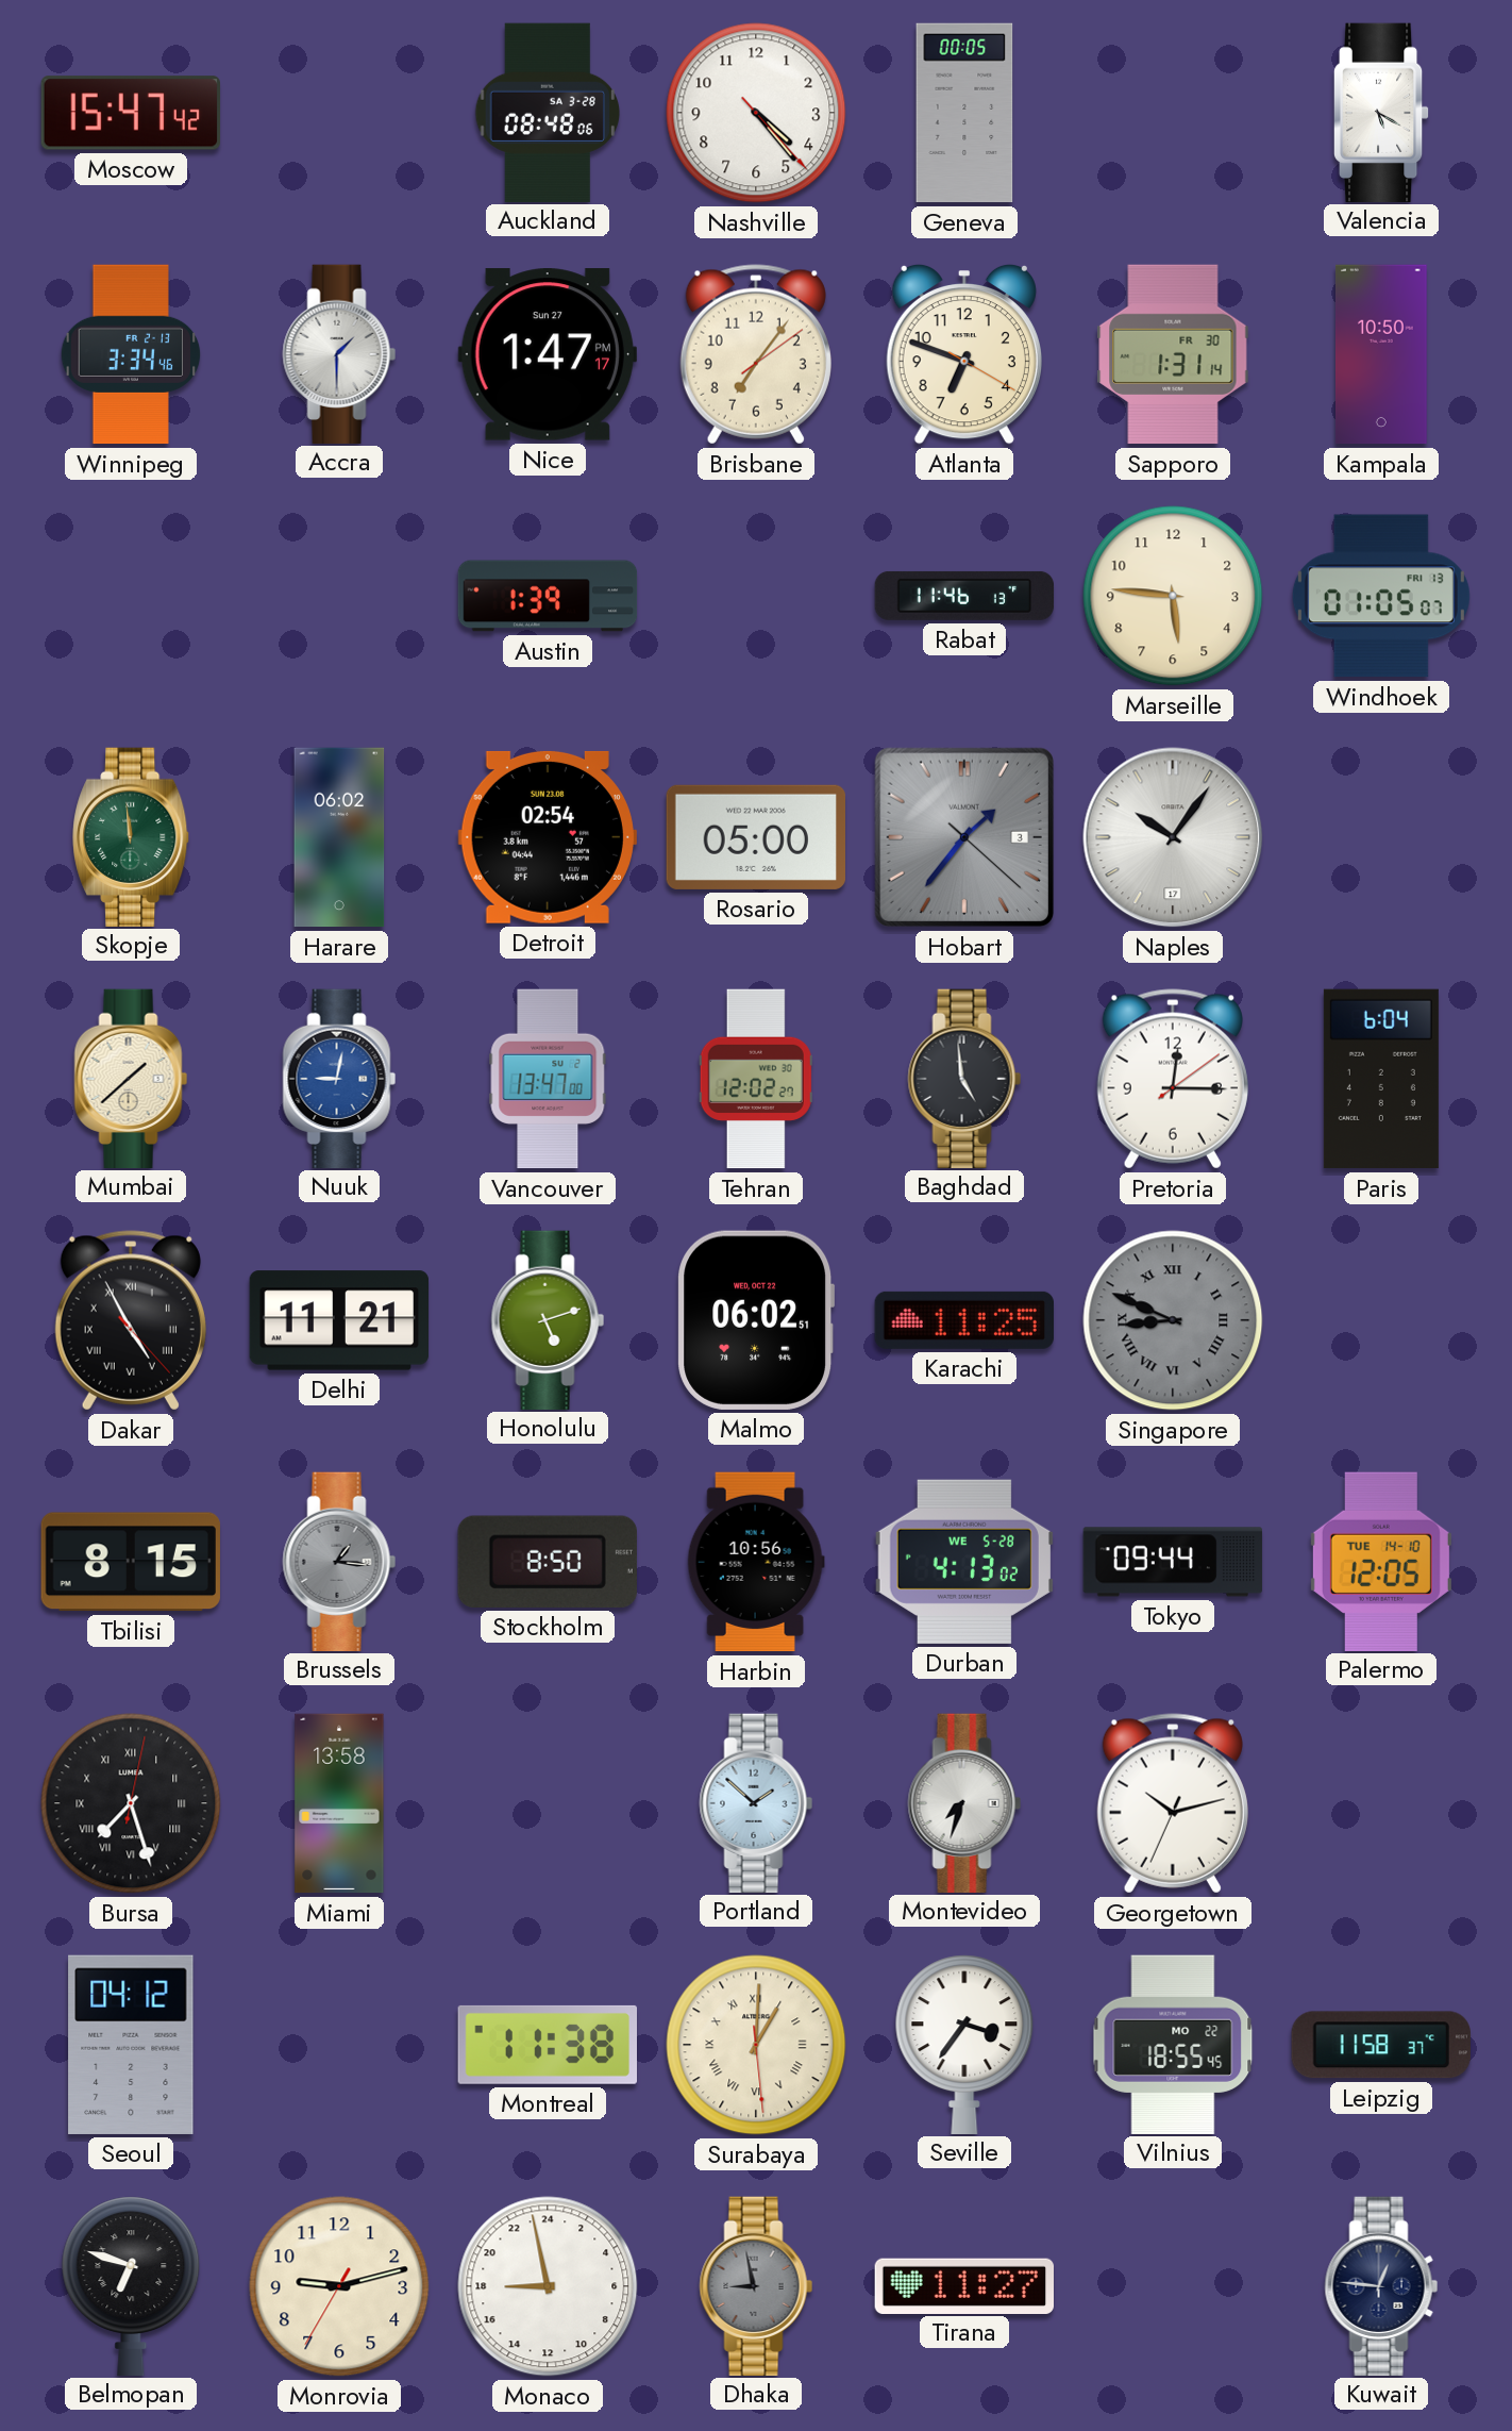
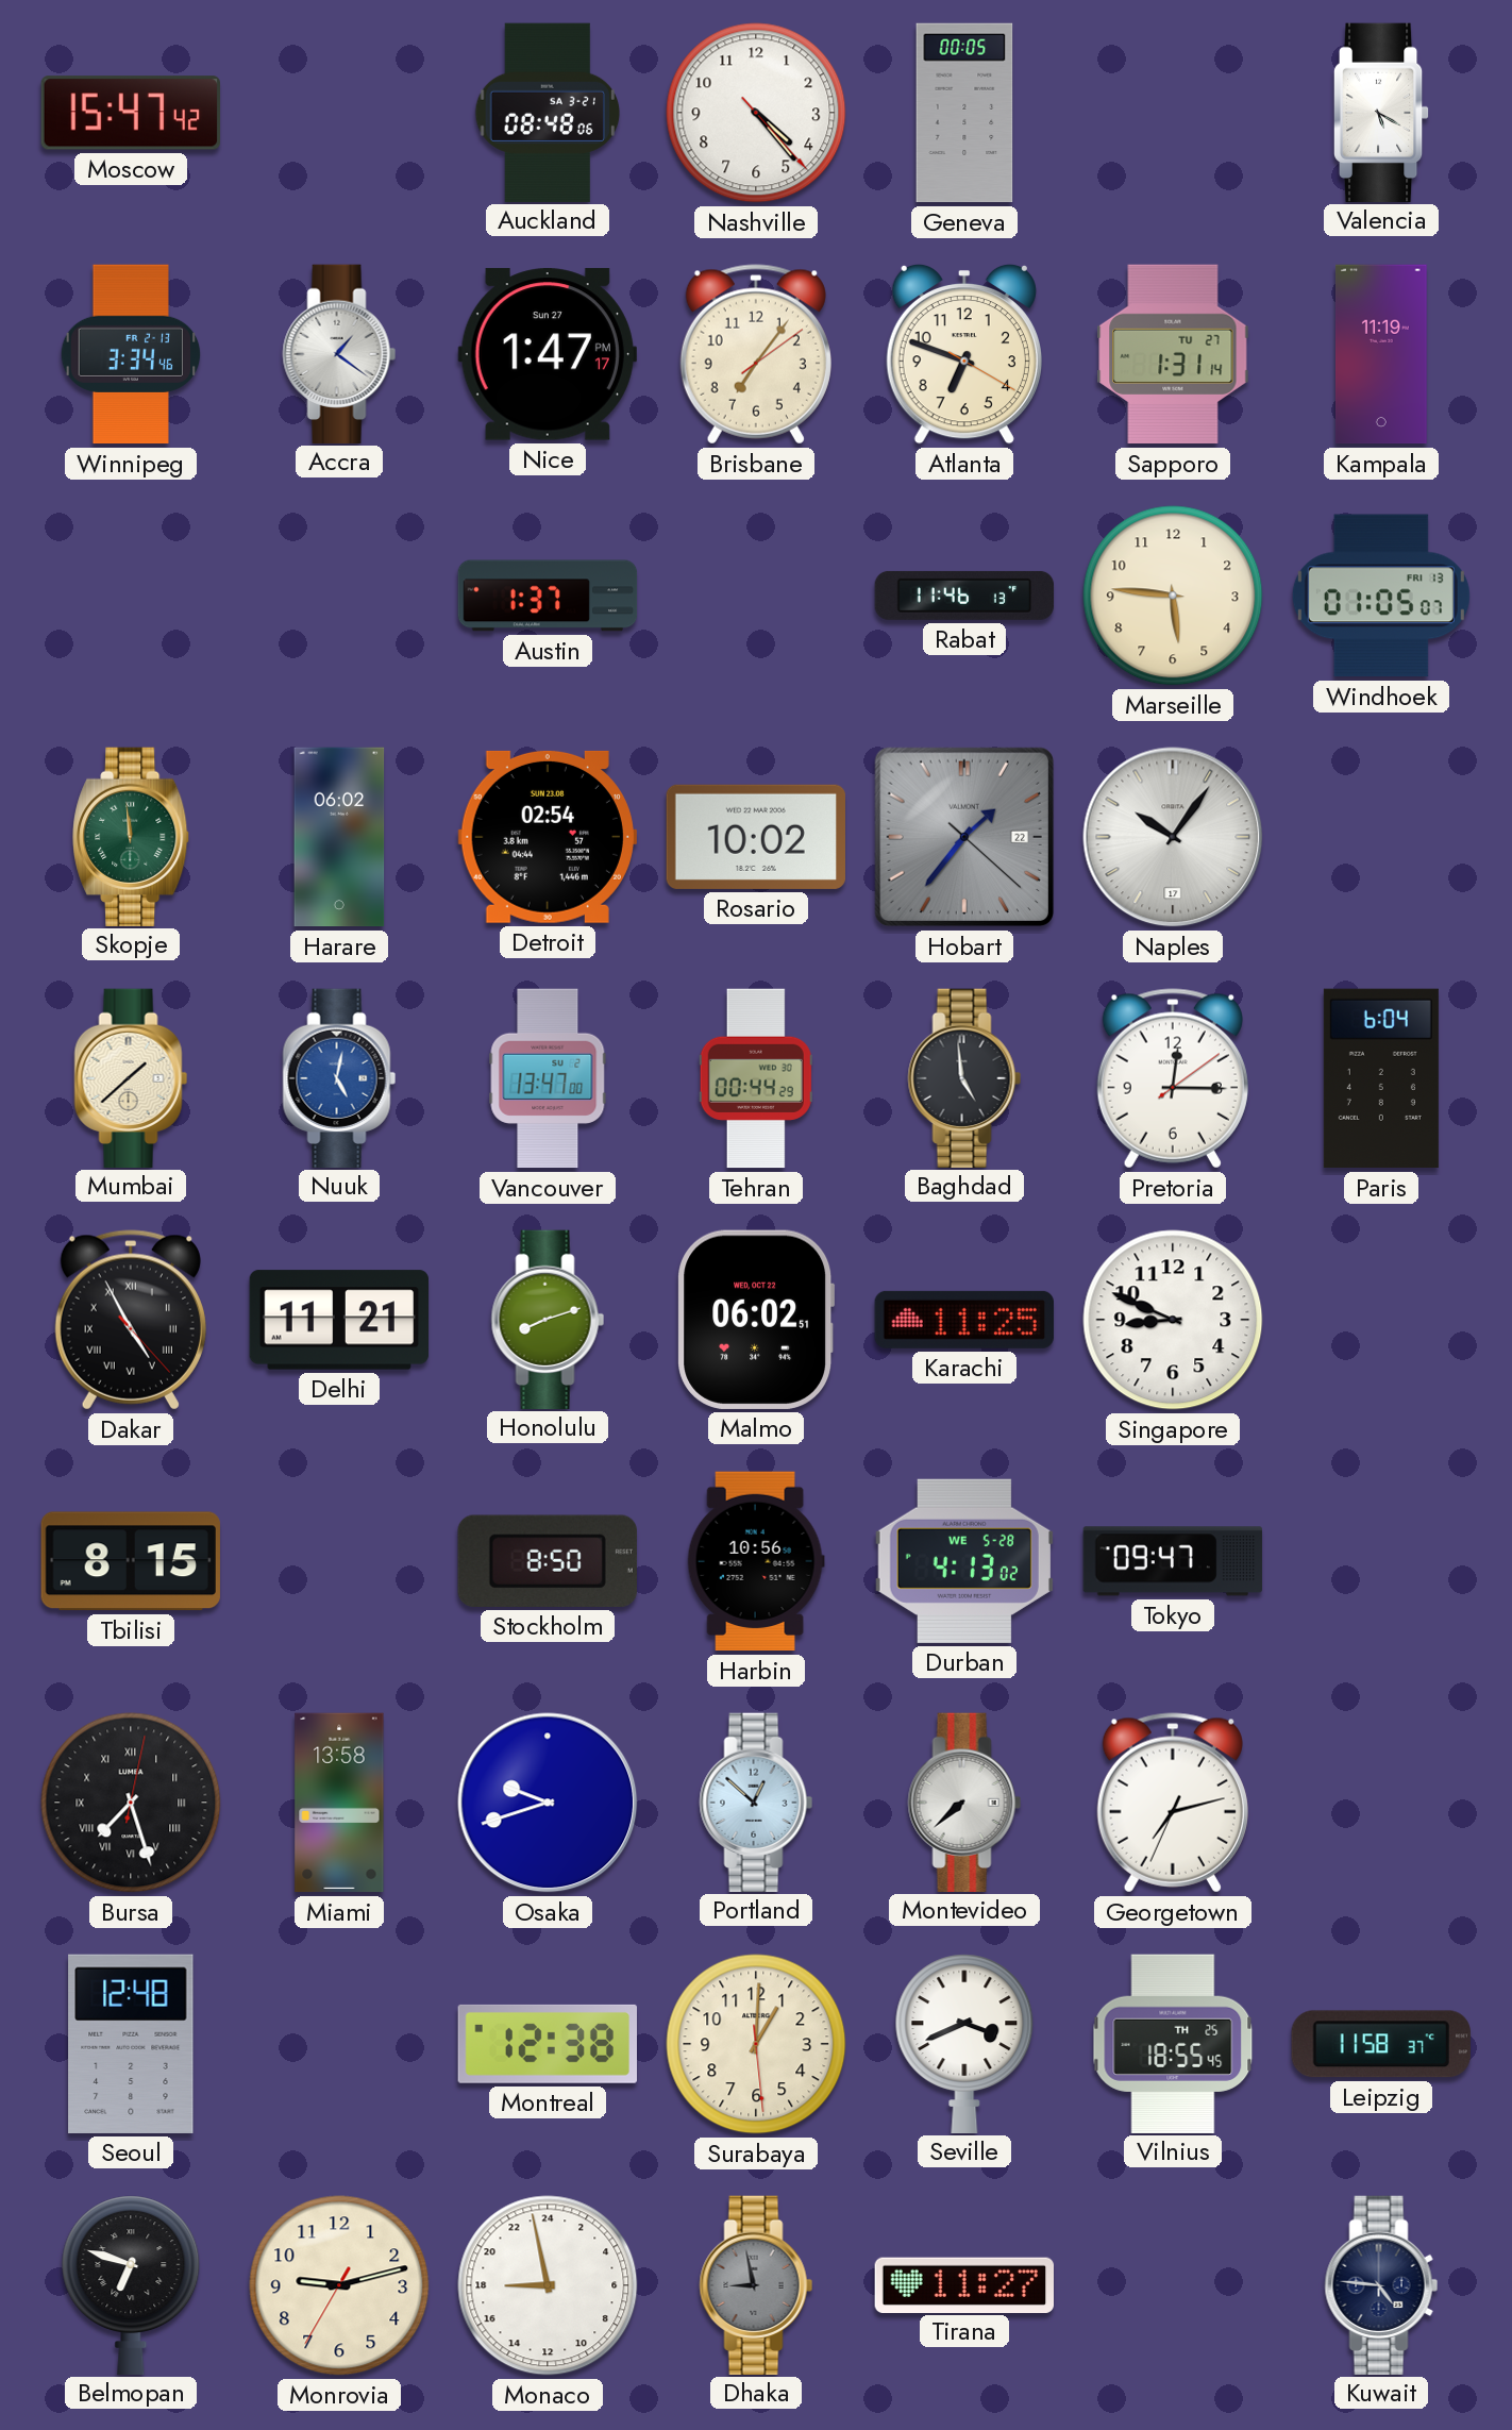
Auckland date: SA 3-28 -> SA 3-21
Accra: 1:30 -> 1:21
Sapporo date: FR 30 -> TU 27
Kampala: 10:50 -> 11:19
Austin: 1:39 -> 1:37
Rosario: 05:00 -> 10:02
Hobart date: 3 -> 22
Nuuk: 9:02 -> 5:02
Tehran: 12:02 -> 00:44
Honolulu: 5:12 -> 8:12
Singapore dial: grey -> white
Singapore numerals: Roman -> Arabic
Brussels: 1:16 -> none
Tokyo: 09:44 -> 09:47
Palermo: 12:05 -> none
Osaka: none -> 9:42
Portland: 1:52 -> 12:52
Montevideo: 7:33 -> 7:38
Georgetown: 10:12 -> 7:12
Seoul: 04:12 -> 12:48
Montreal: 11:38 -> 12:38
Surabaya numerals: Roman -> Arabic
Seville: 3:36 -> 3:41
Vilnius date: MO 22 -> TH 25
Kuwait: 12:46 -> 4:46
